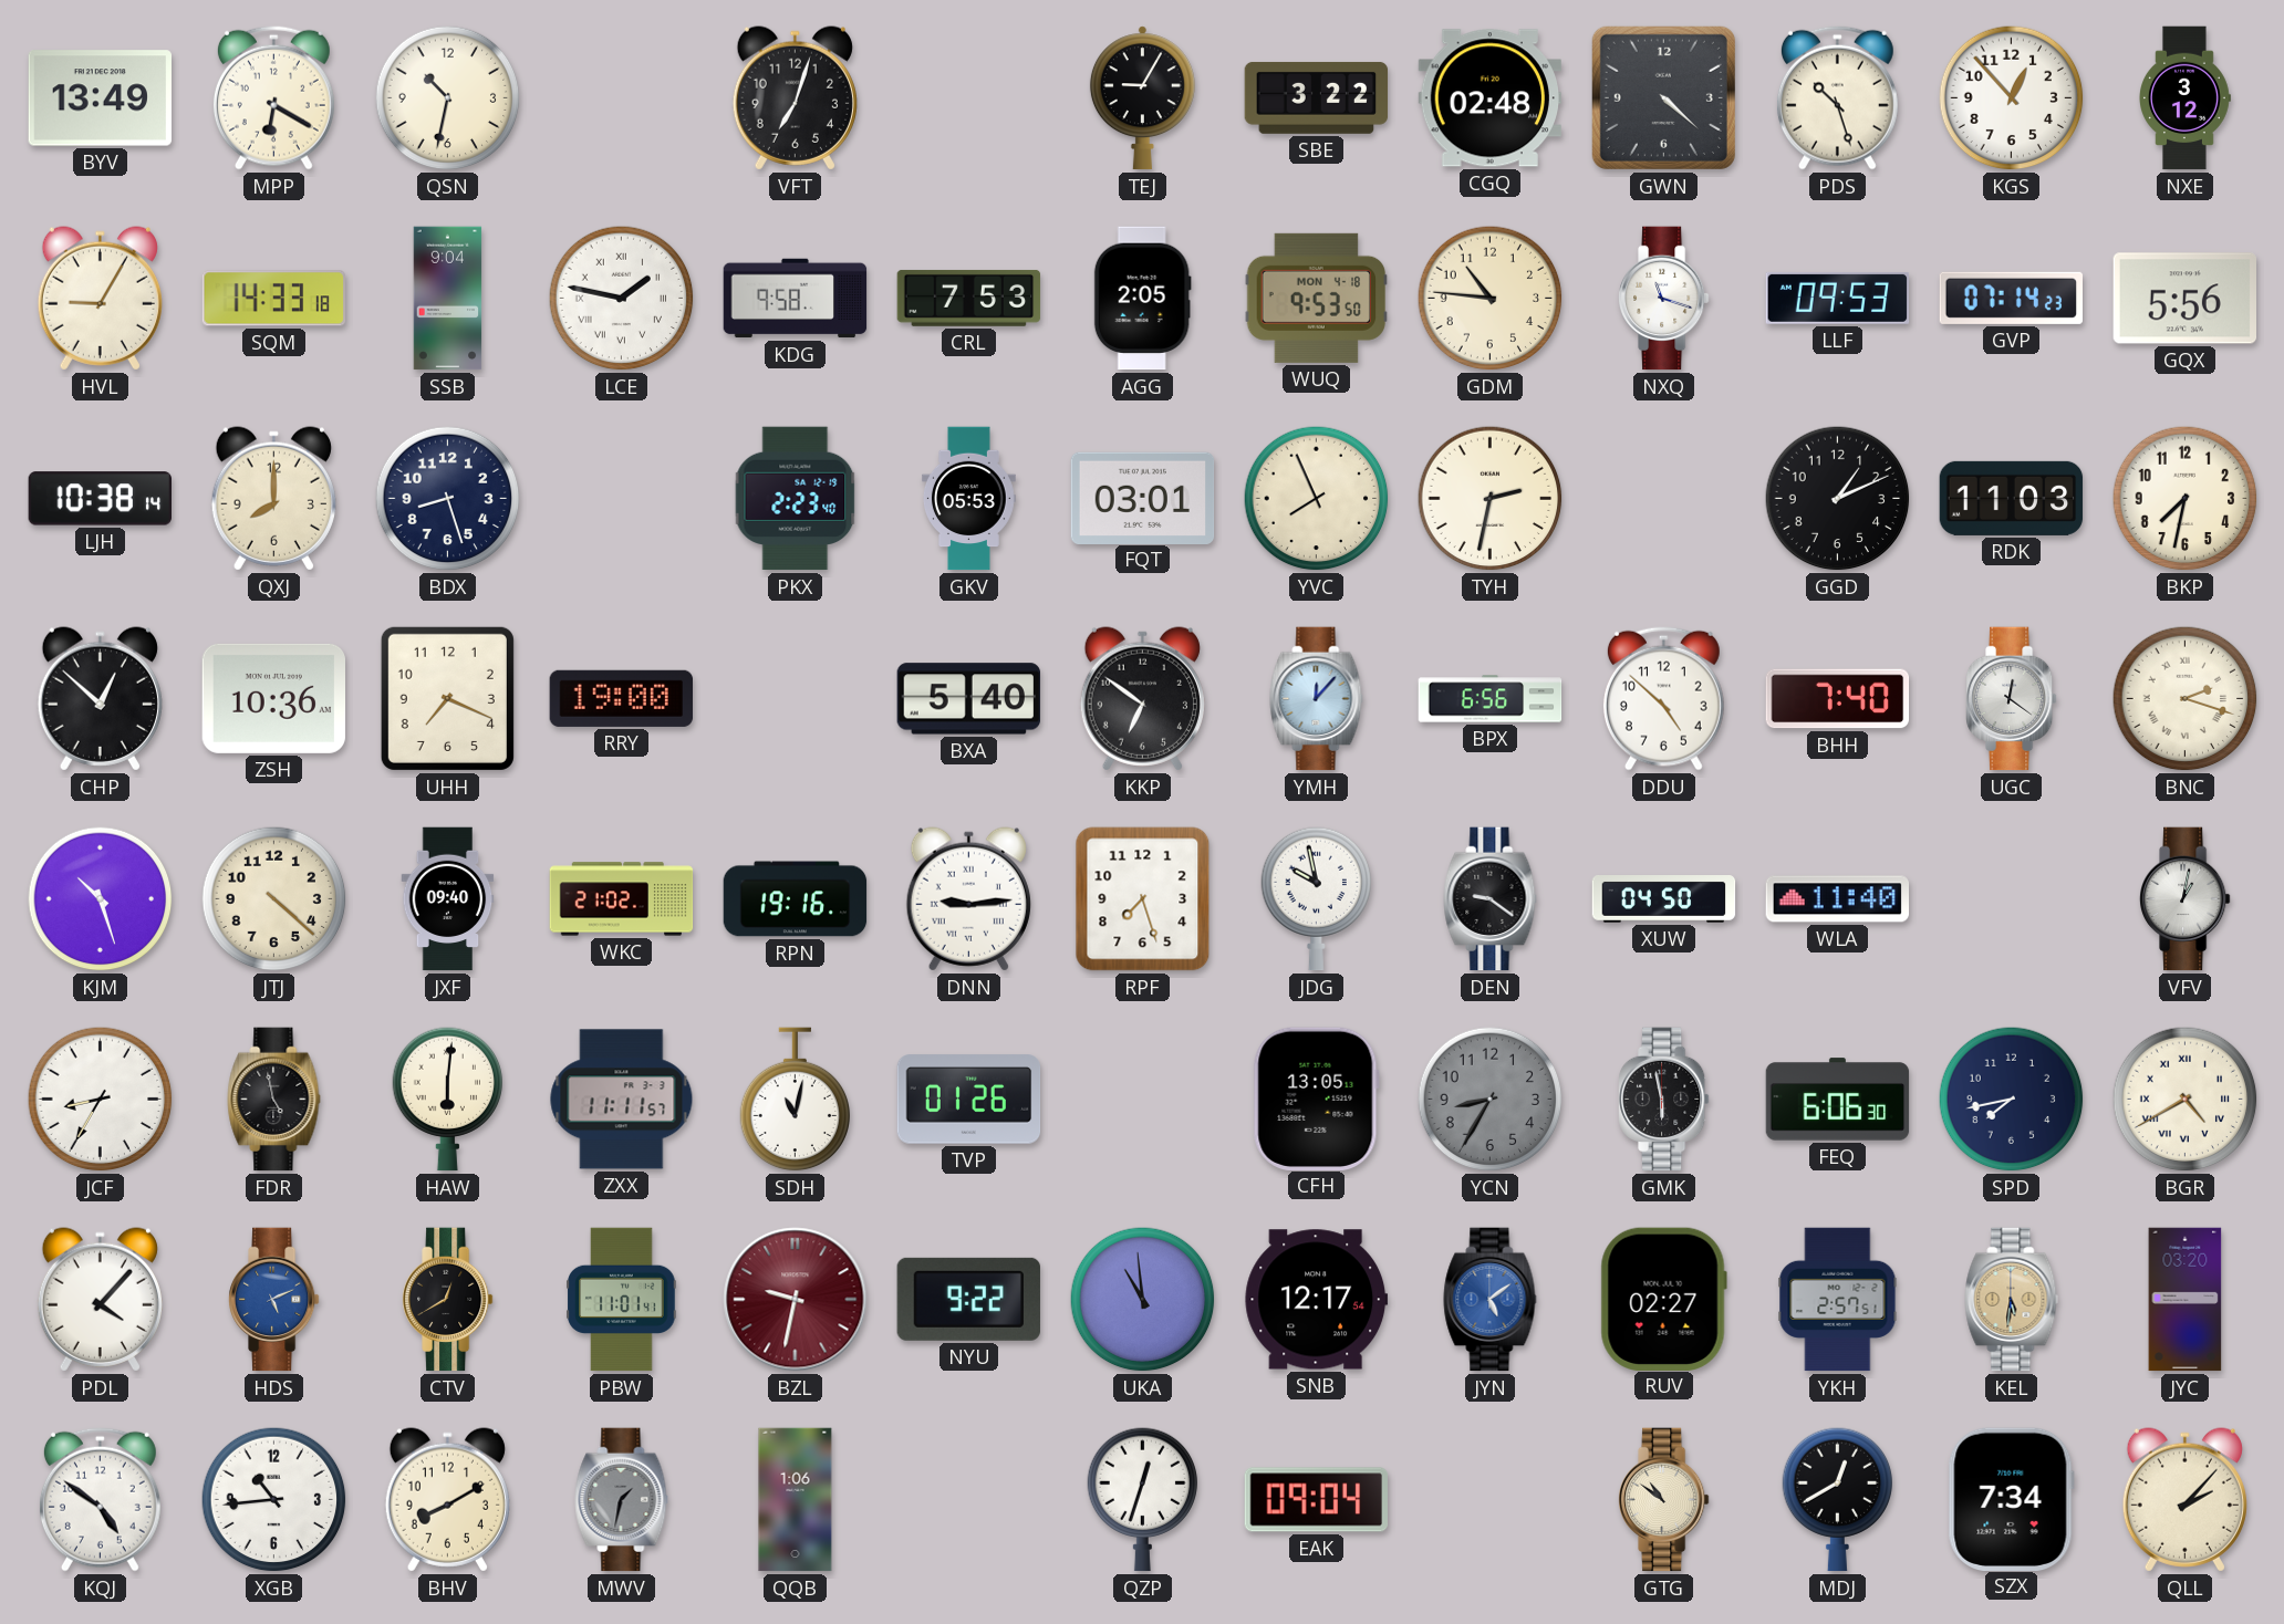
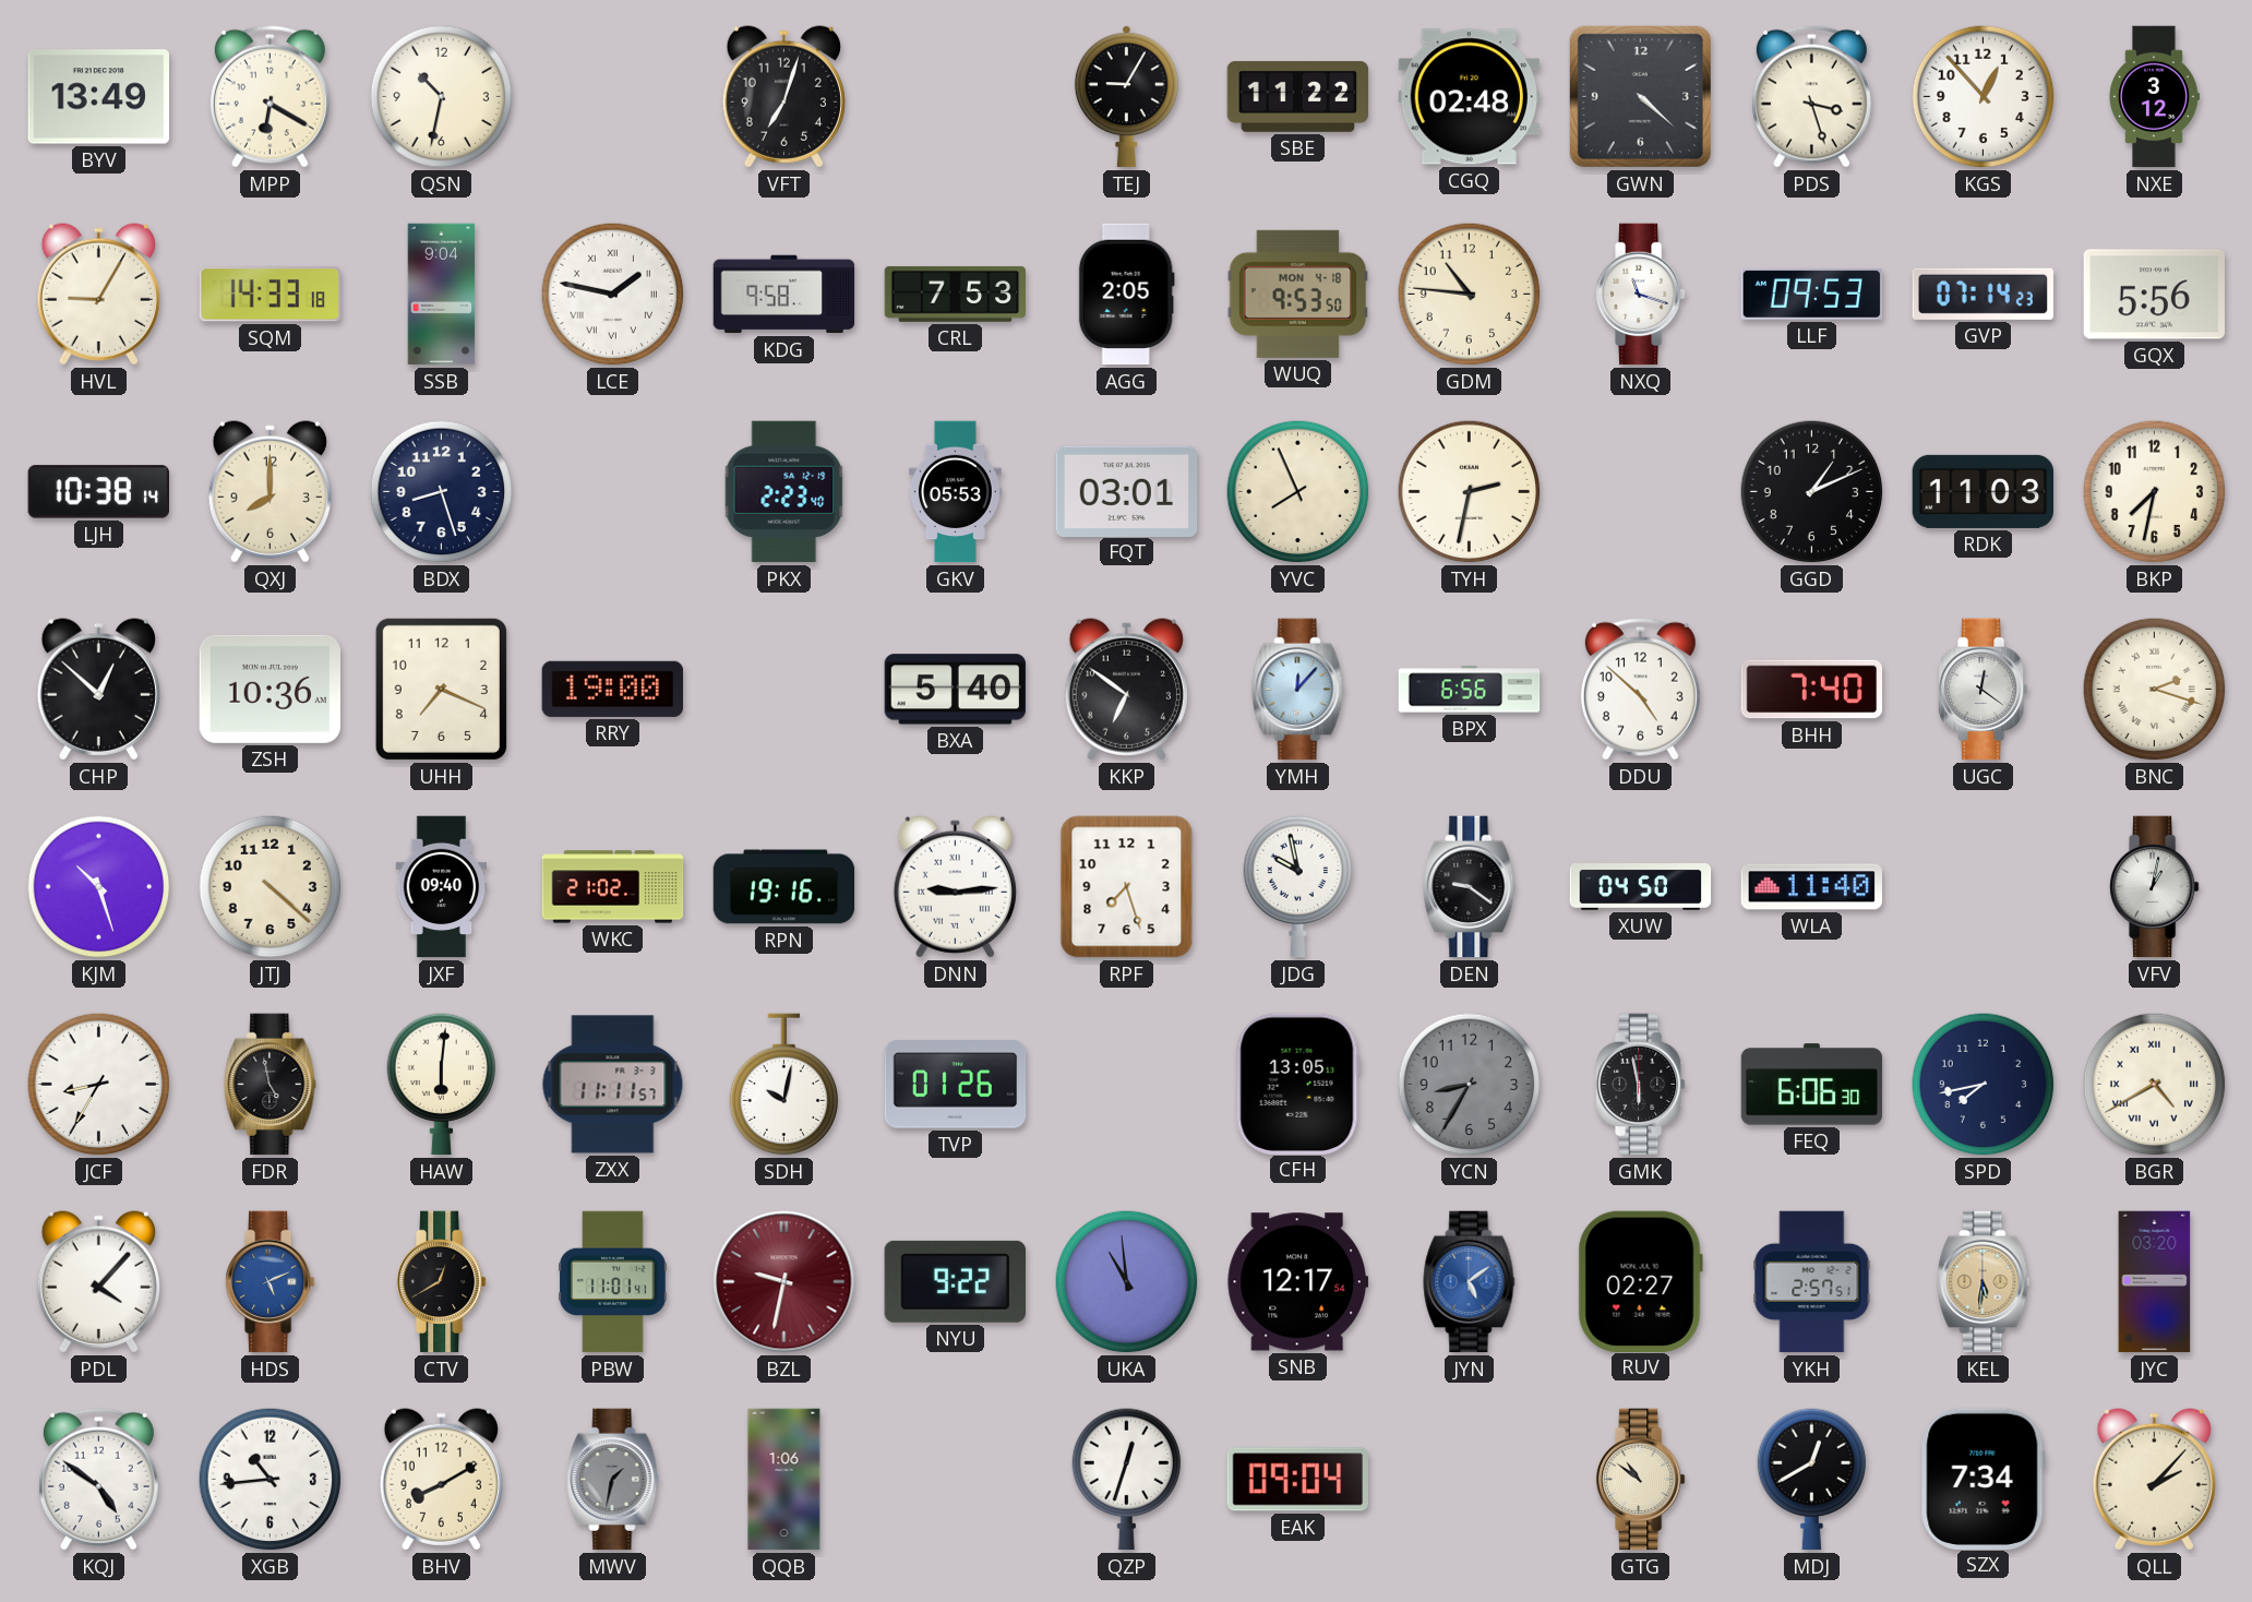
SBE: 3:22 -> 11:22
PDS: 10:27 -> 3:27
SDH: 11:02 -> 10:02
